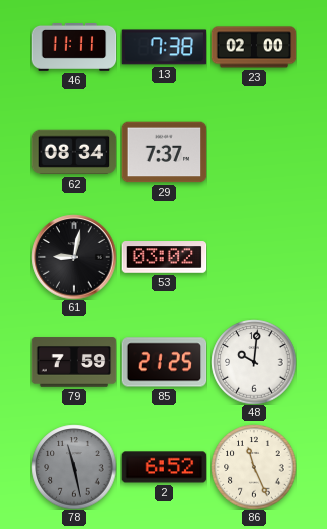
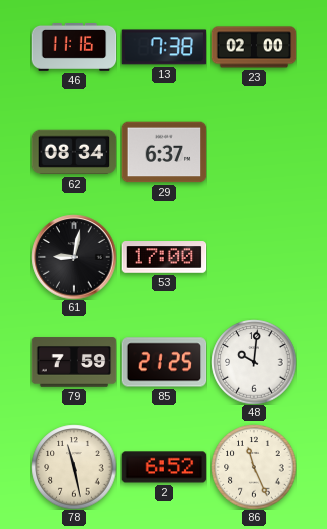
46: 11:11 -> 11:16
29: 7:37 -> 6:37
53: 03:02 -> 17:00
78 dial: grey -> cream
